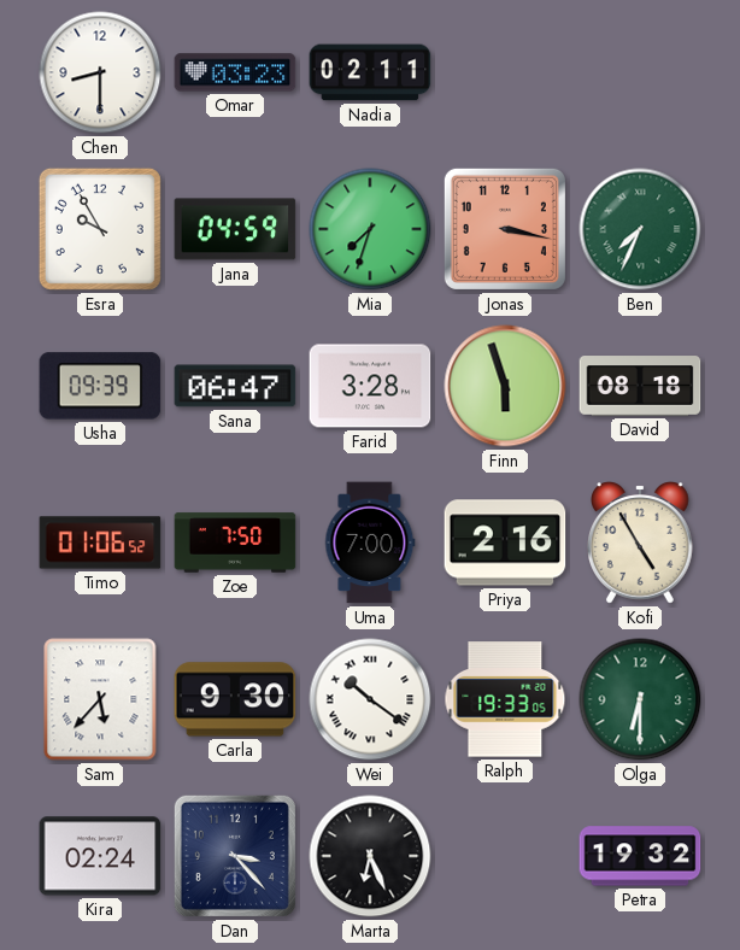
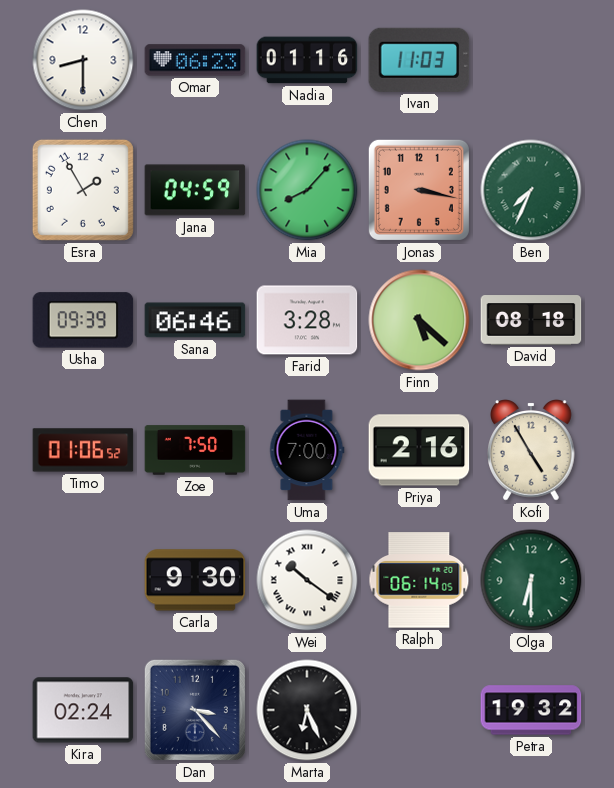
Omar: 03:23 -> 06:23
Nadia: 02:11 -> 01:16
Ivan: none -> 11:03
Esra: 9:55 -> 1:55
Mia: 7:33 -> 8:07
Sana: 06:47 -> 06:46
Finn: 5:57 -> 5:22
Sam: 5:37 -> none
Ralph: 19:33 -> 06:14
